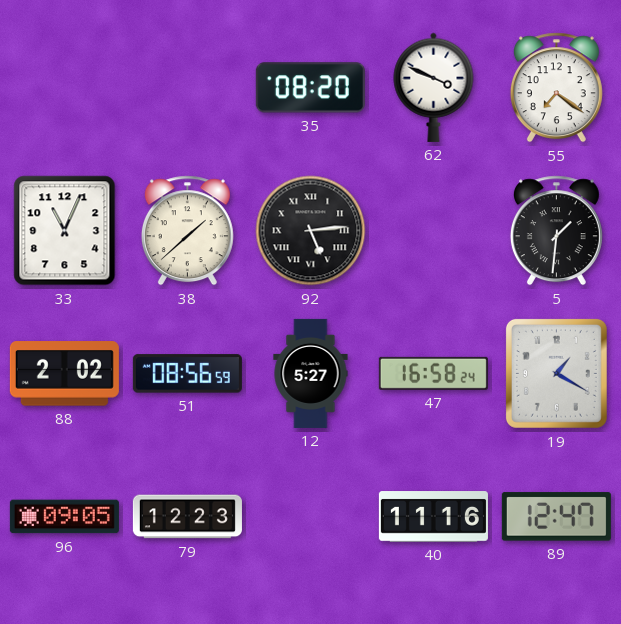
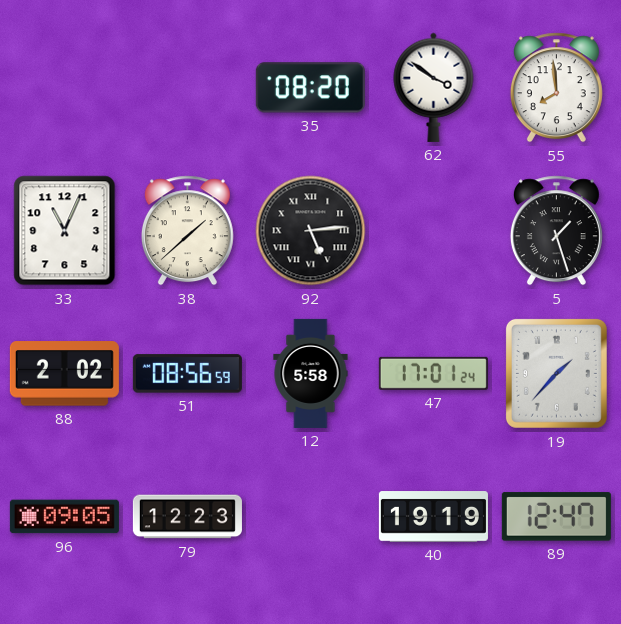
62: 3:49 -> 3:51
55: 7:21 -> 7:59
5: 1:31 -> 1:27
12: 5:27 -> 5:58
47: 16:58 -> 17:01
19: 1:20 -> 1:37
40: 11:16 -> 19:19
